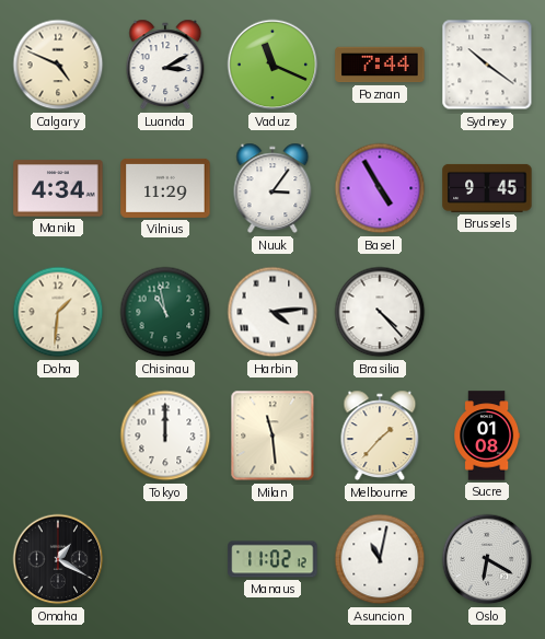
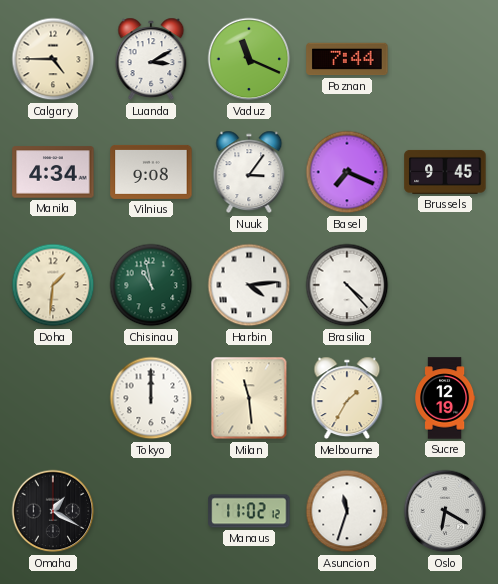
Calgary: 4:49 -> 4:45
Sydney: 10:21 -> none
Vilnius: 11:29 -> 9:08
Basel: 4:55 -> 7:19
Melbourne: 1:37 -> 1:35
Sucre: 01:08 -> 12:19
Asuncion: 11:02 -> 11:33
